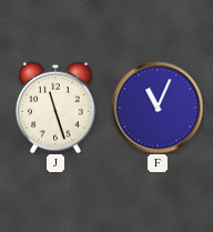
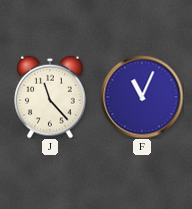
J: 11:27 -> 11:23
